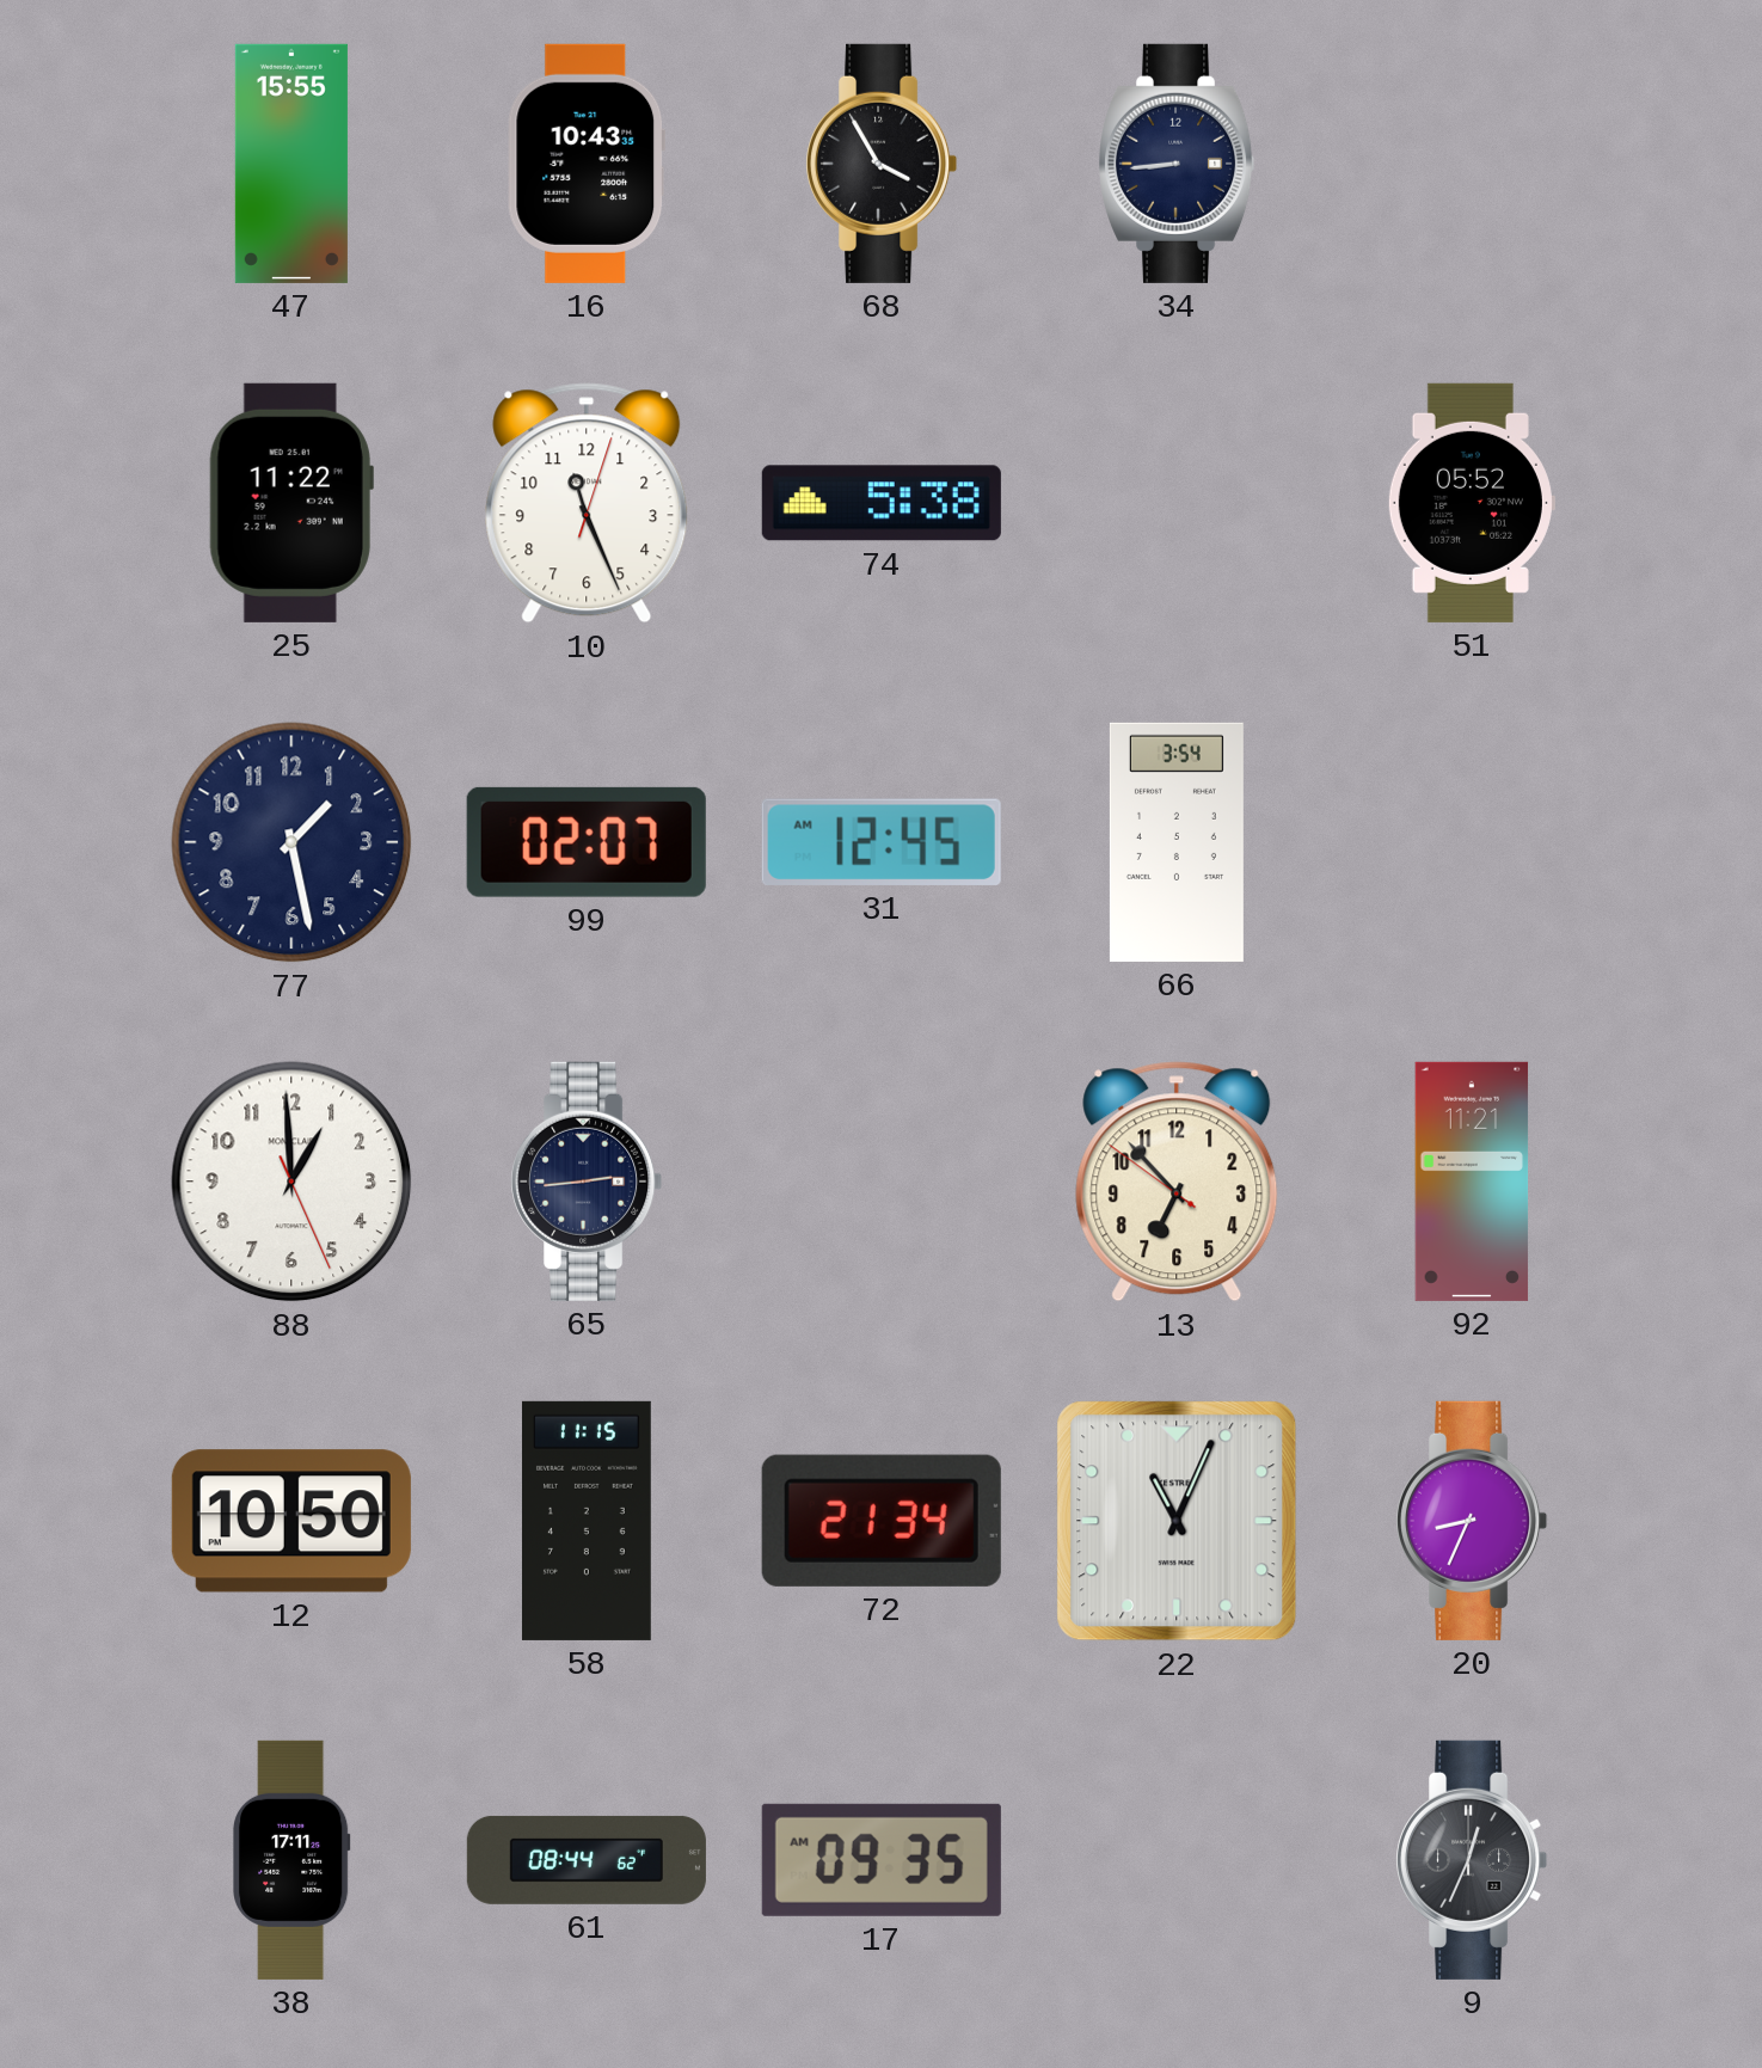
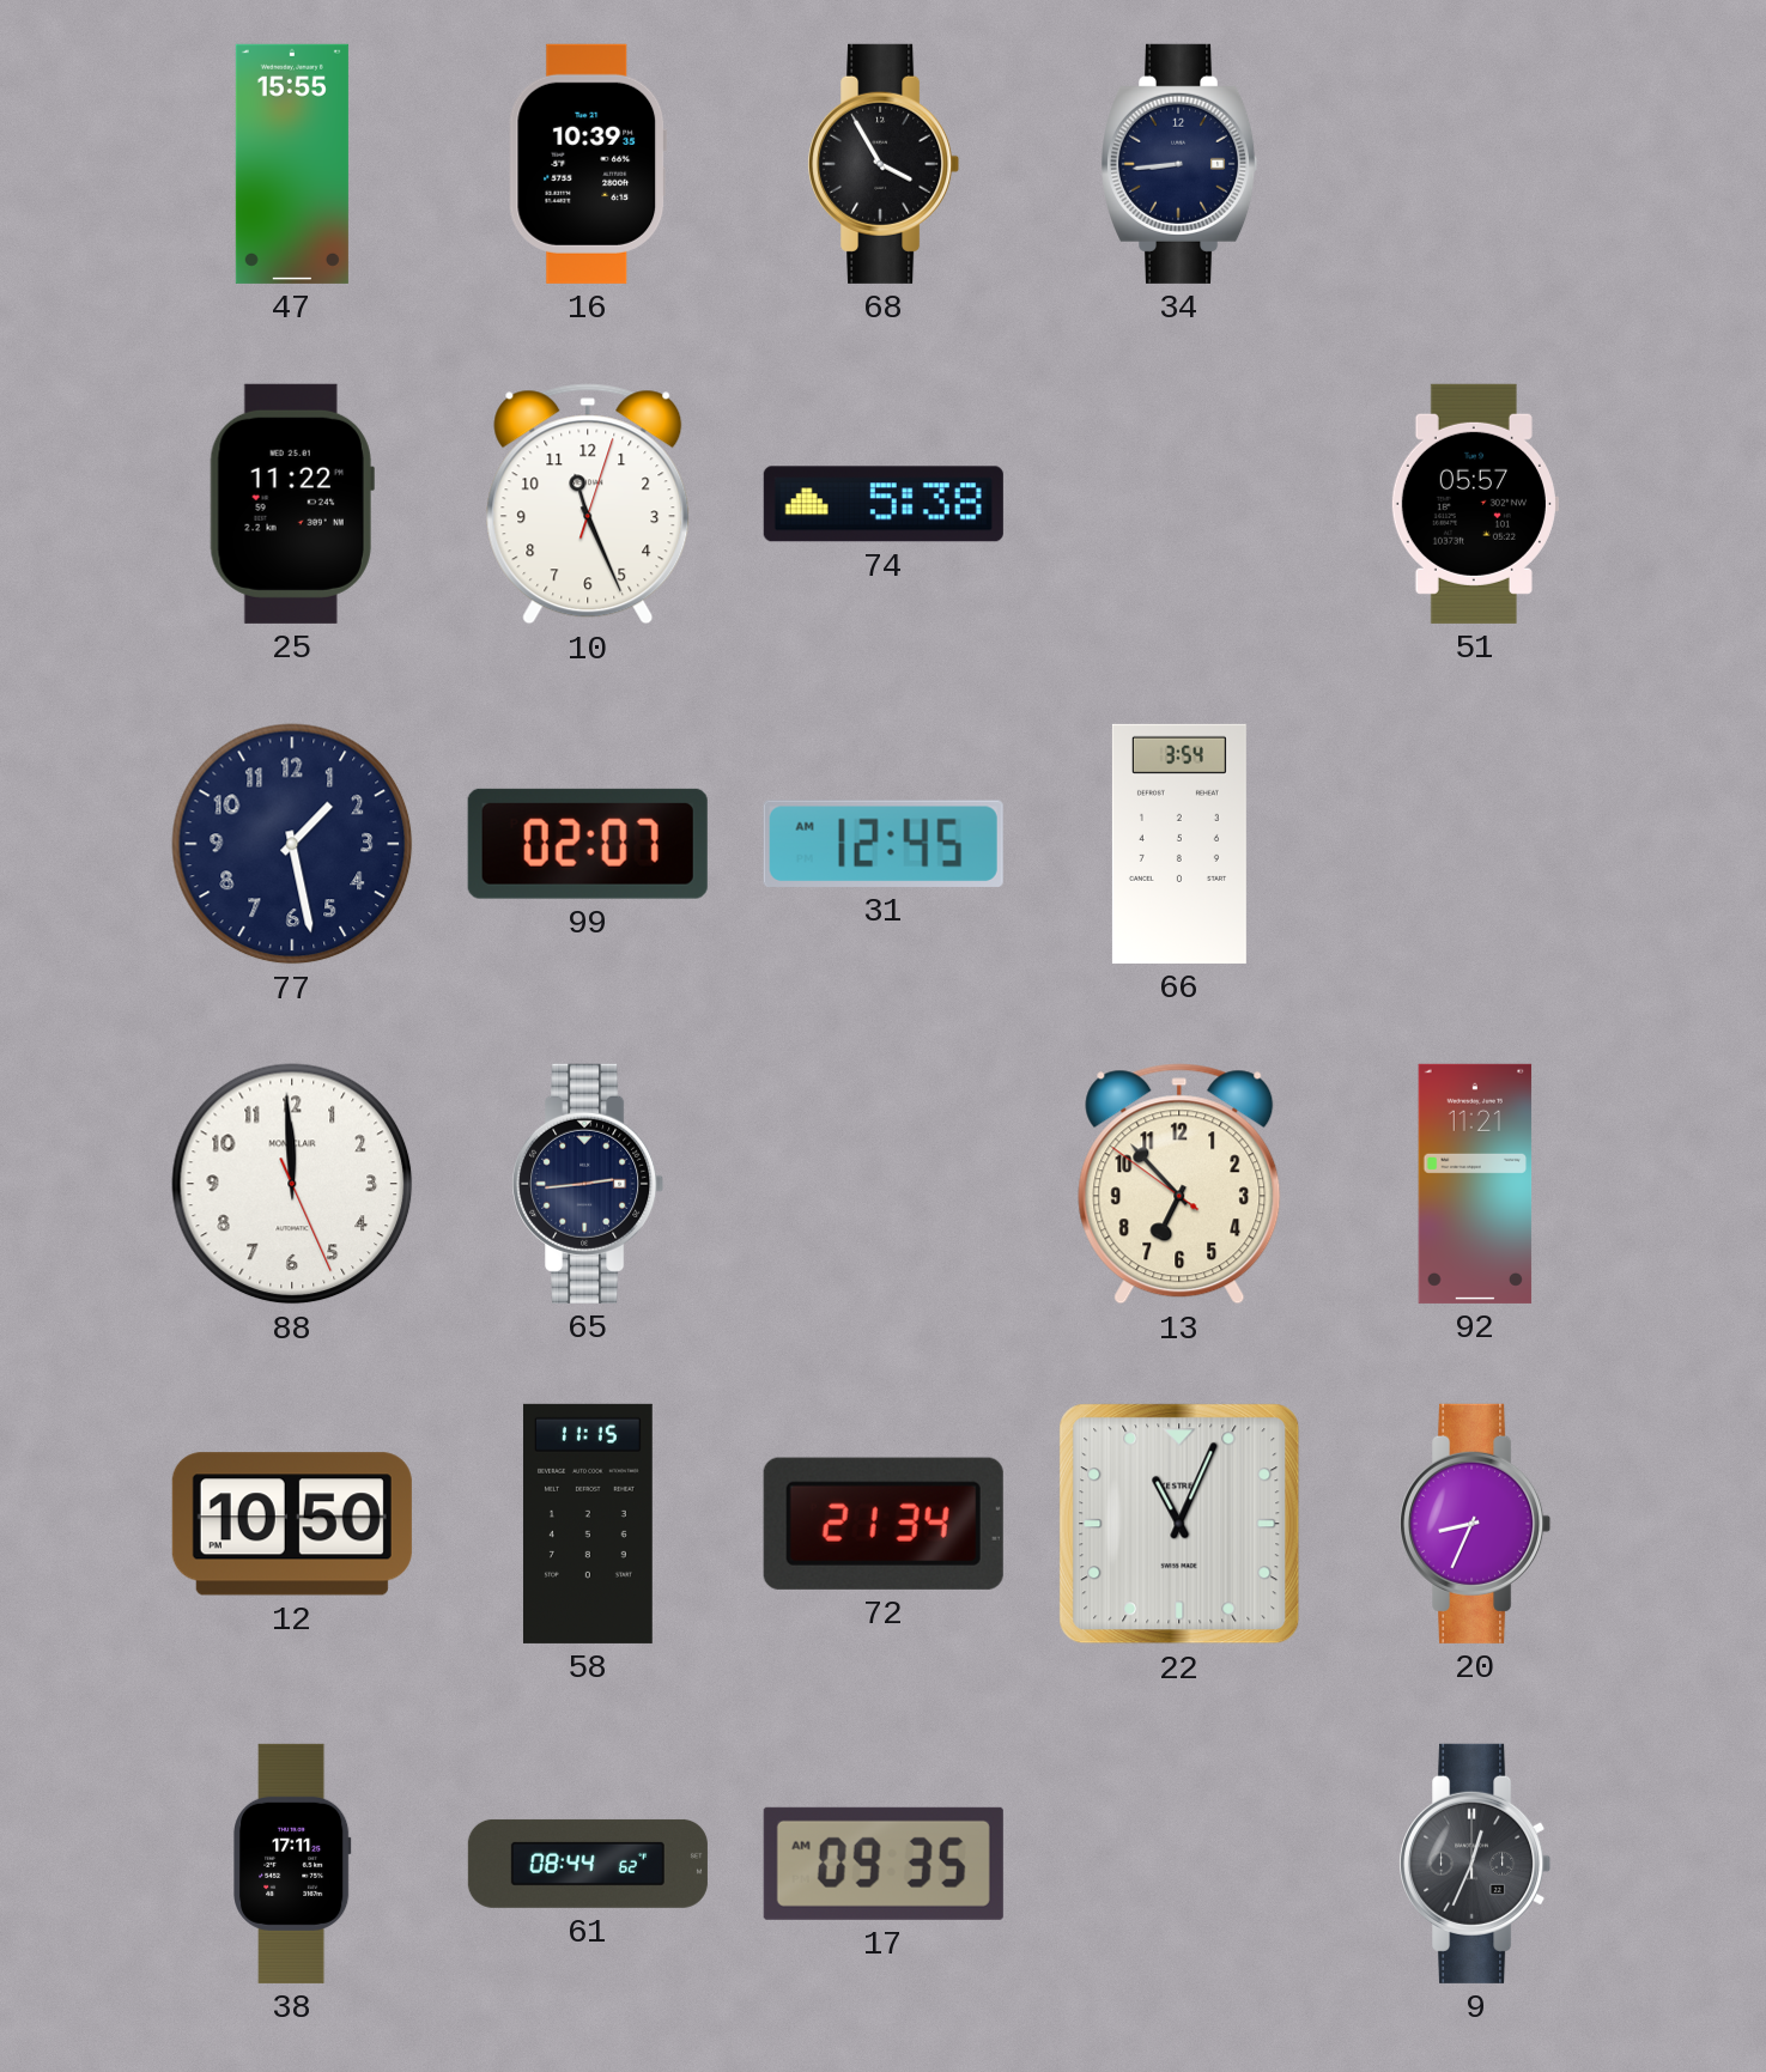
16: 10:43 -> 10:39
51: 05:52 -> 05:57
88: 12:59 -> 11:59
